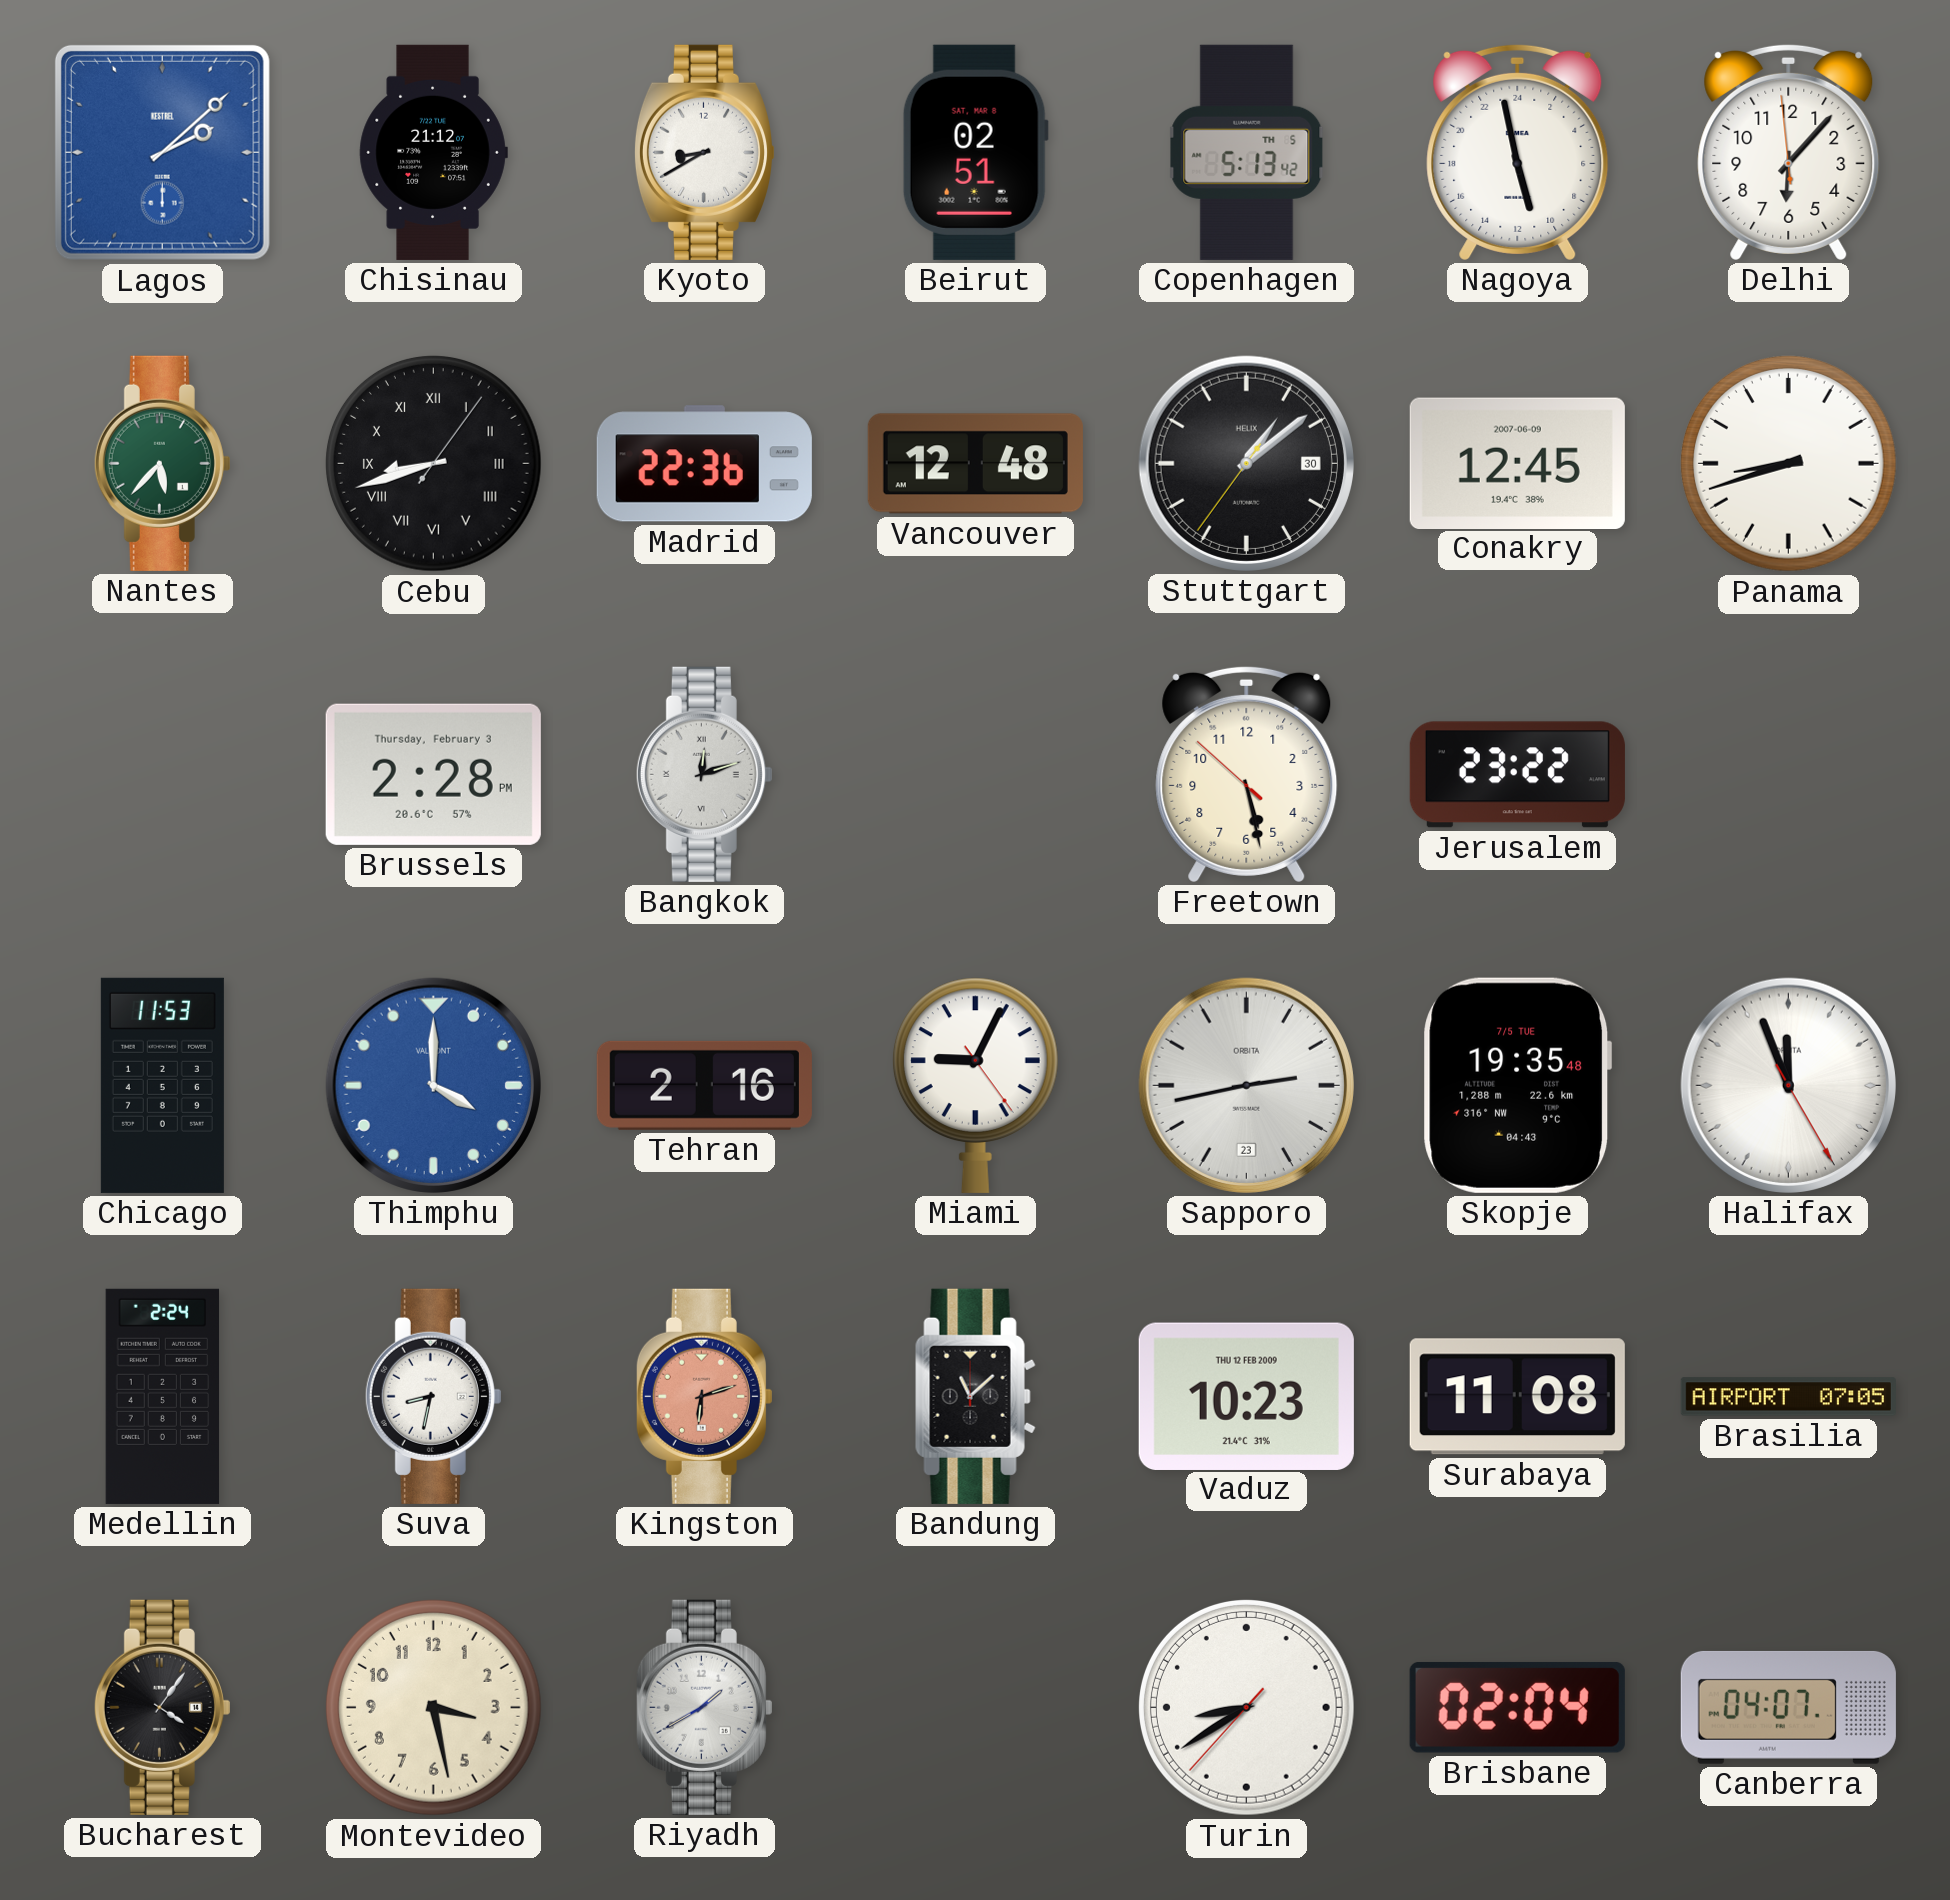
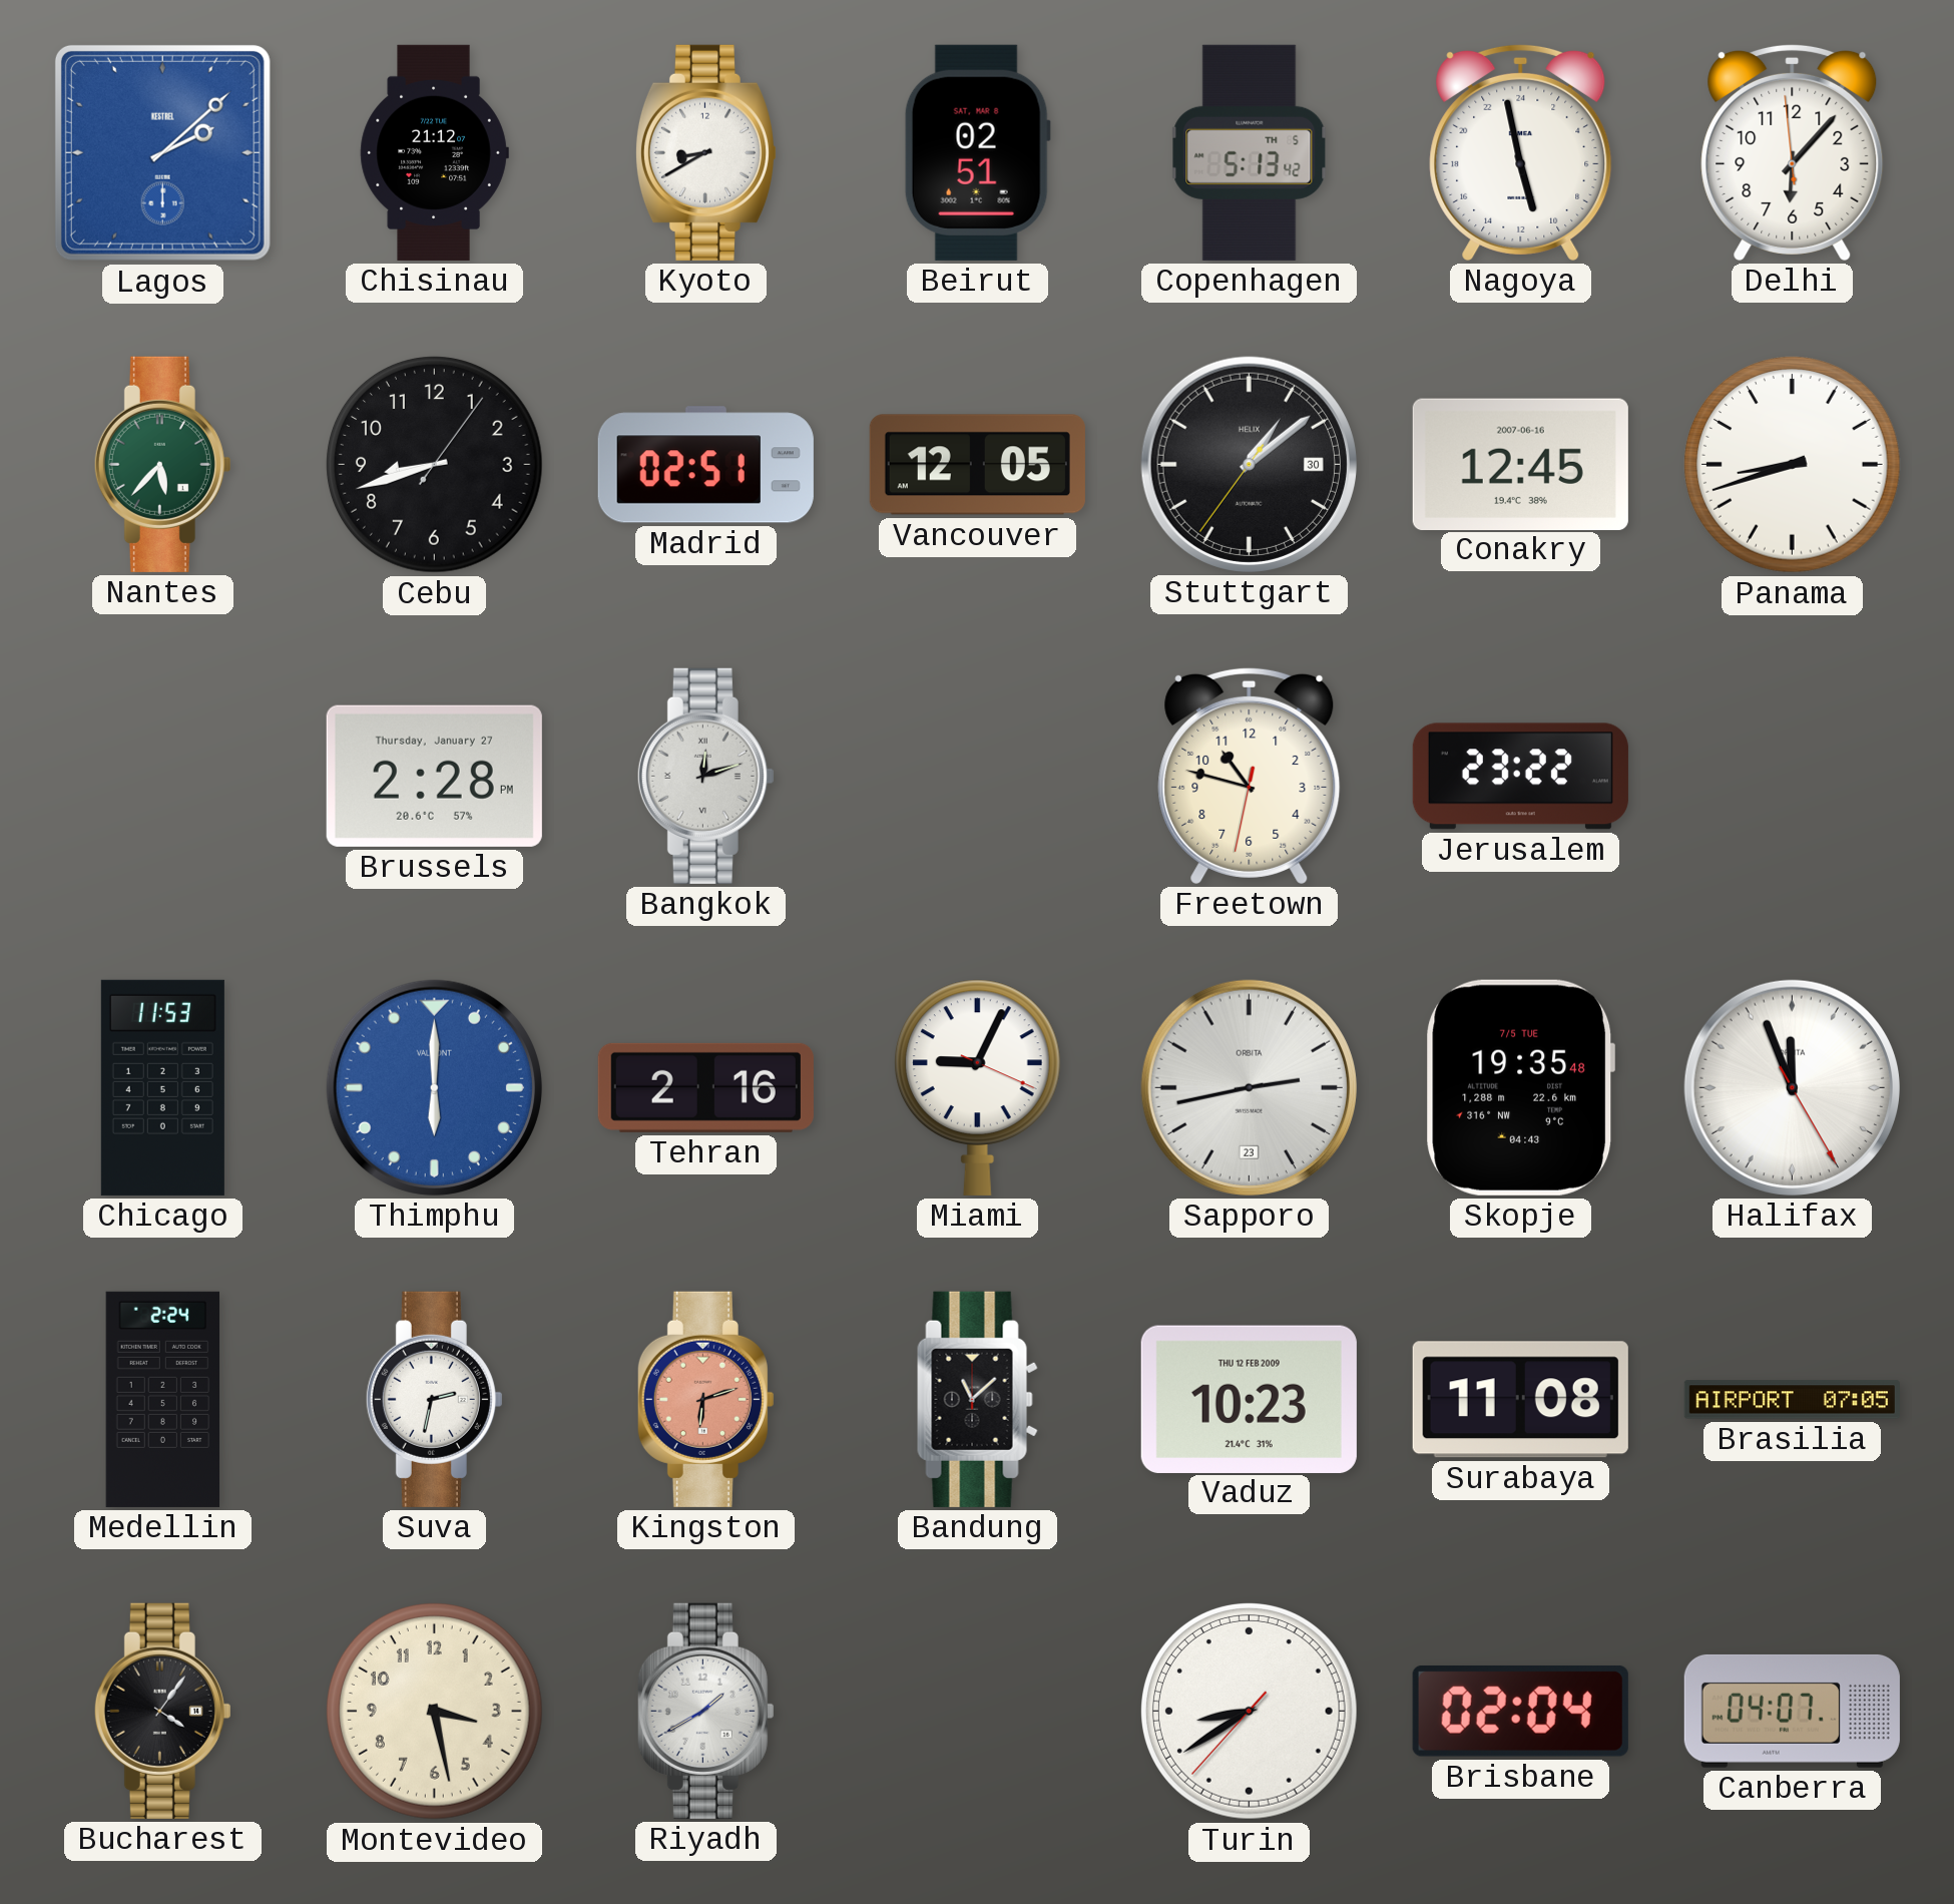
Cebu numerals: Roman -> Arabic
Madrid: 22:36 -> 02:51
Vancouver: 12:48 -> 12:05
Conakry date: 2007-06-09 -> 2007-06-16
Brussels date: Thursday, February 3 -> Thursday, January 27
Freetown: 5:27 -> 10:47
Thimphu: 4:00 -> 6:00
Miami: 9:04:24 -> 9:04:19
Suva: 8:32 -> 2:32
